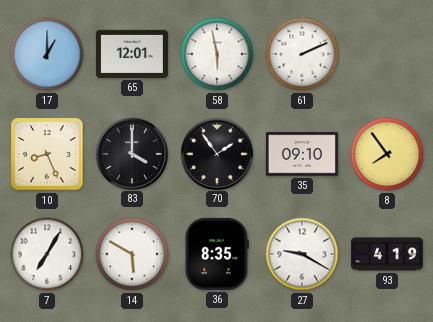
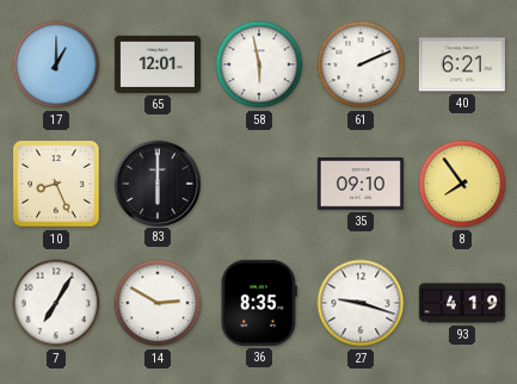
40: none -> 6:21
83: 4:00 -> 6:00
70: 1:54 -> none
14: 5:50 -> 2:50
27: 9:20 -> 9:18
